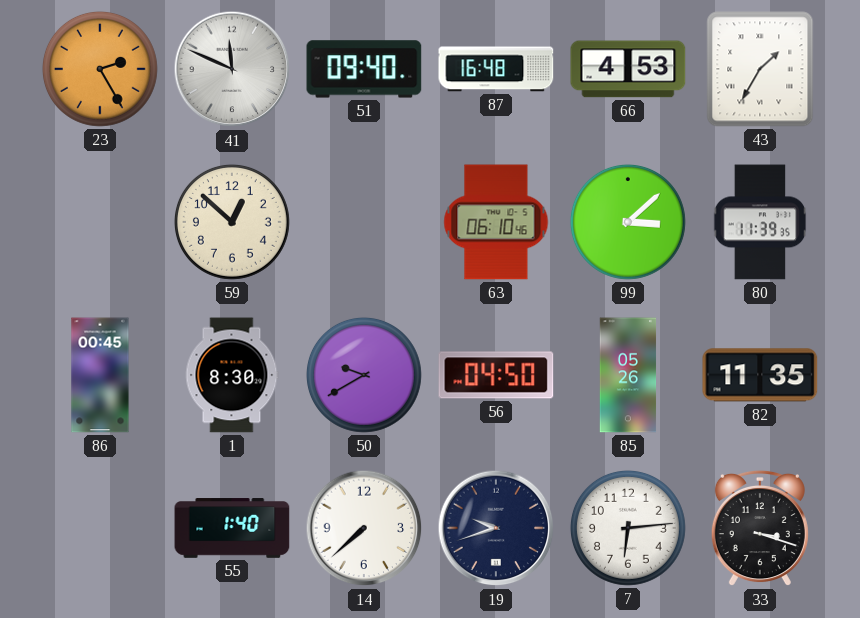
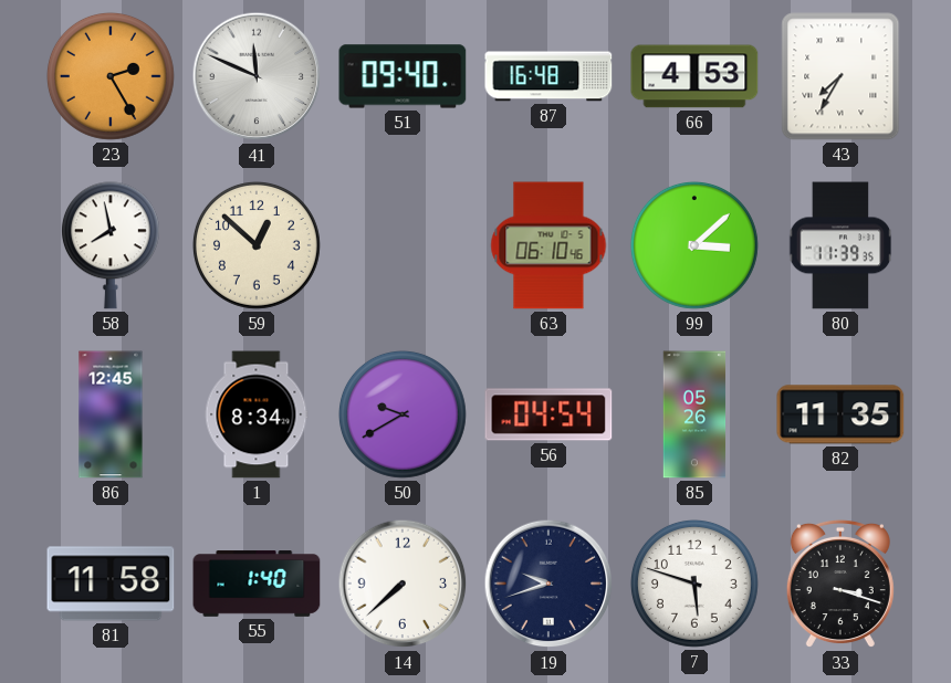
43: 1:35 -> 7:35
58: none -> 7:58
86: 00:45 -> 12:45
1: 8:30 -> 8:34
56: 04:50 -> 04:54
81: none -> 11:58
7: 6:14 -> 5:48
